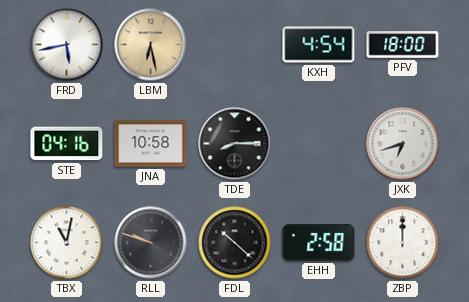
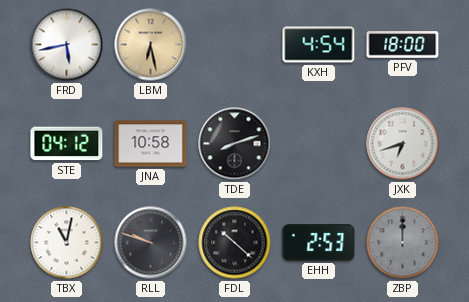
STE: 04:16 -> 04:12
TDE: 8:15 -> 8:12
EHH: 2:58 -> 2:53
ZBP dial: white -> grey
